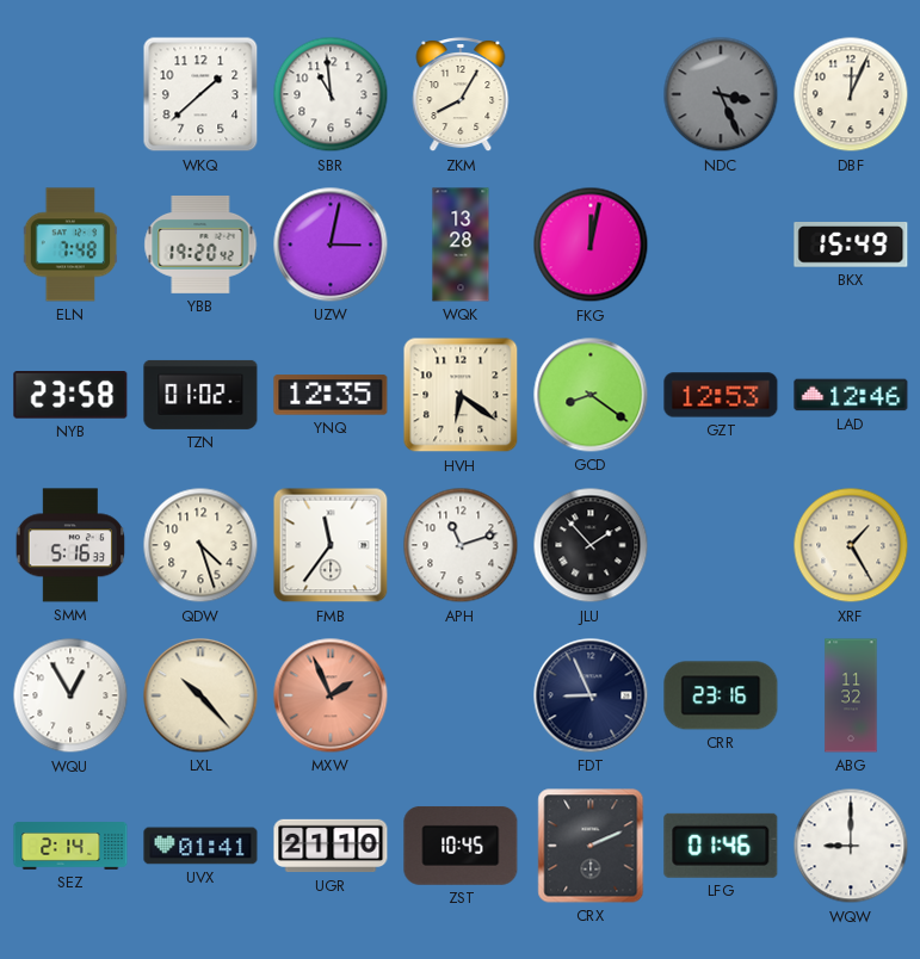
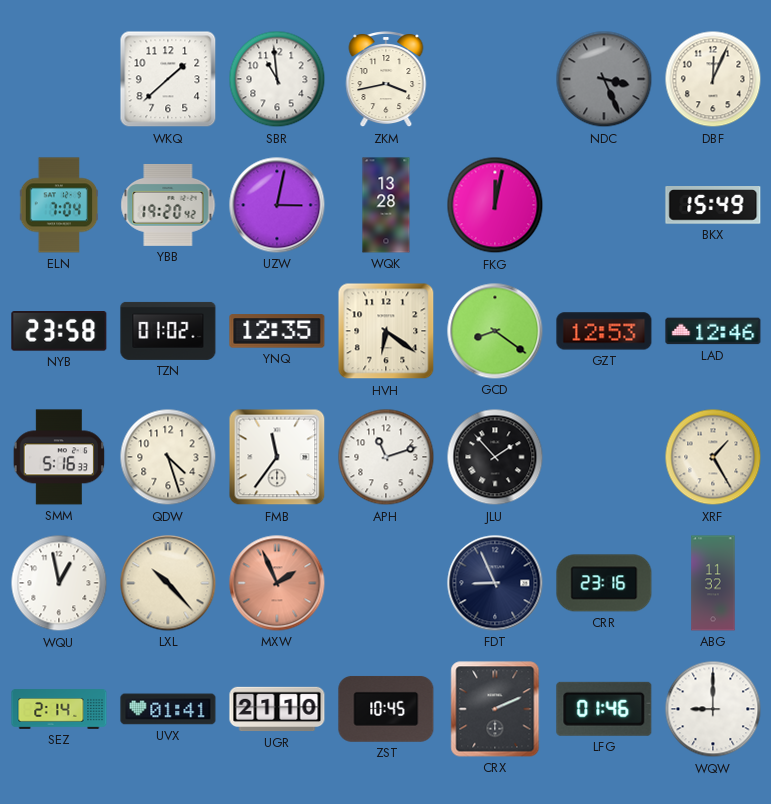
ZKM: 8:05 -> 3:43
ELN: 7:48 -> 7:04
WQU: 12:55 -> 12:58
